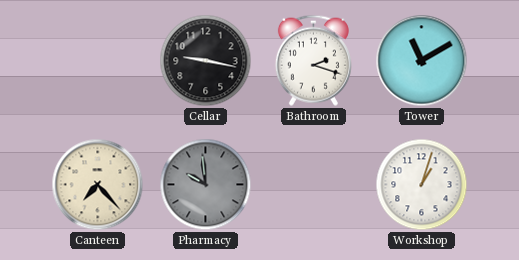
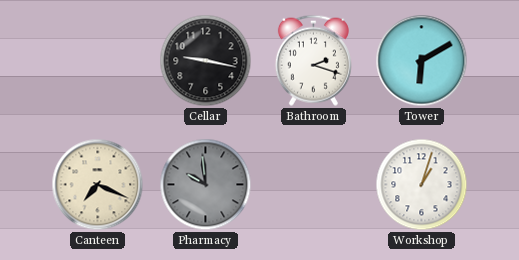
Tower: 11:10 -> 6:10
Canteen: 7:23 -> 7:19
